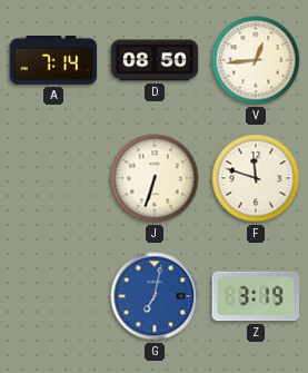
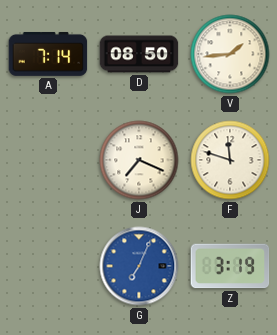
V: 12:44 -> 1:44
J: 6:33 -> 7:19
G: 7:02 -> 7:04
